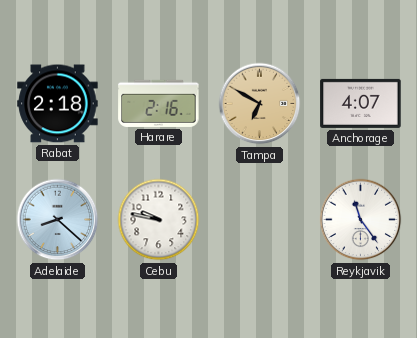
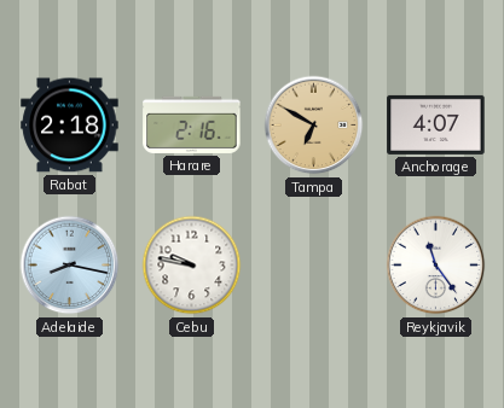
Adelaide: 8:22 -> 8:17
